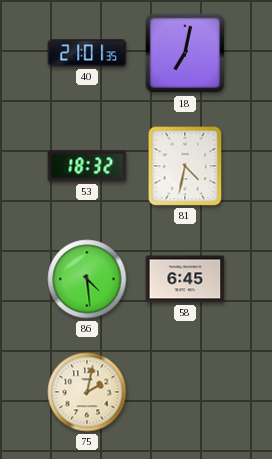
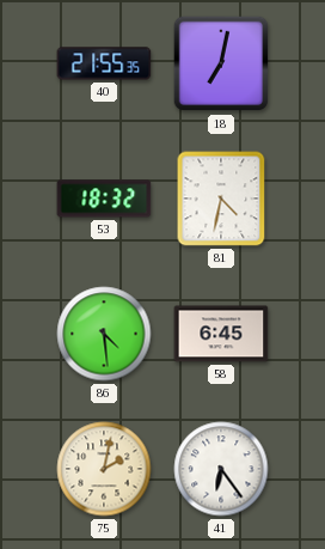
40: 21:01 -> 21:55
41: none -> 6:24
